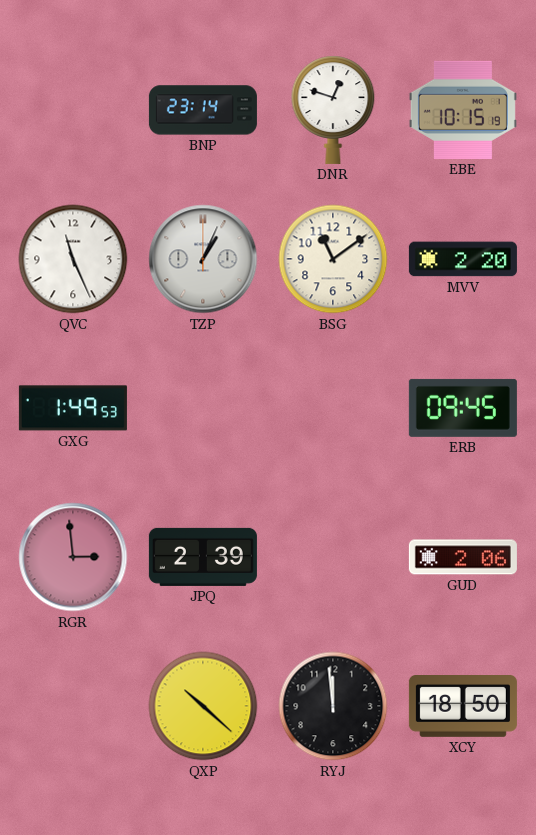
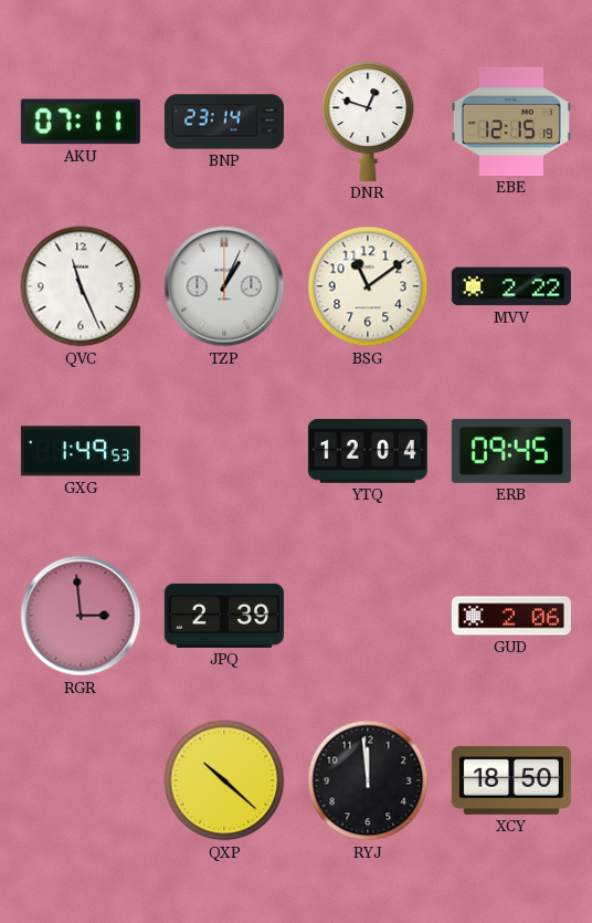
AKU: none -> 07:11
EBE: 10:15 -> 12:15
MVV: 2:20 -> 2:22
YTQ: none -> 12:04
